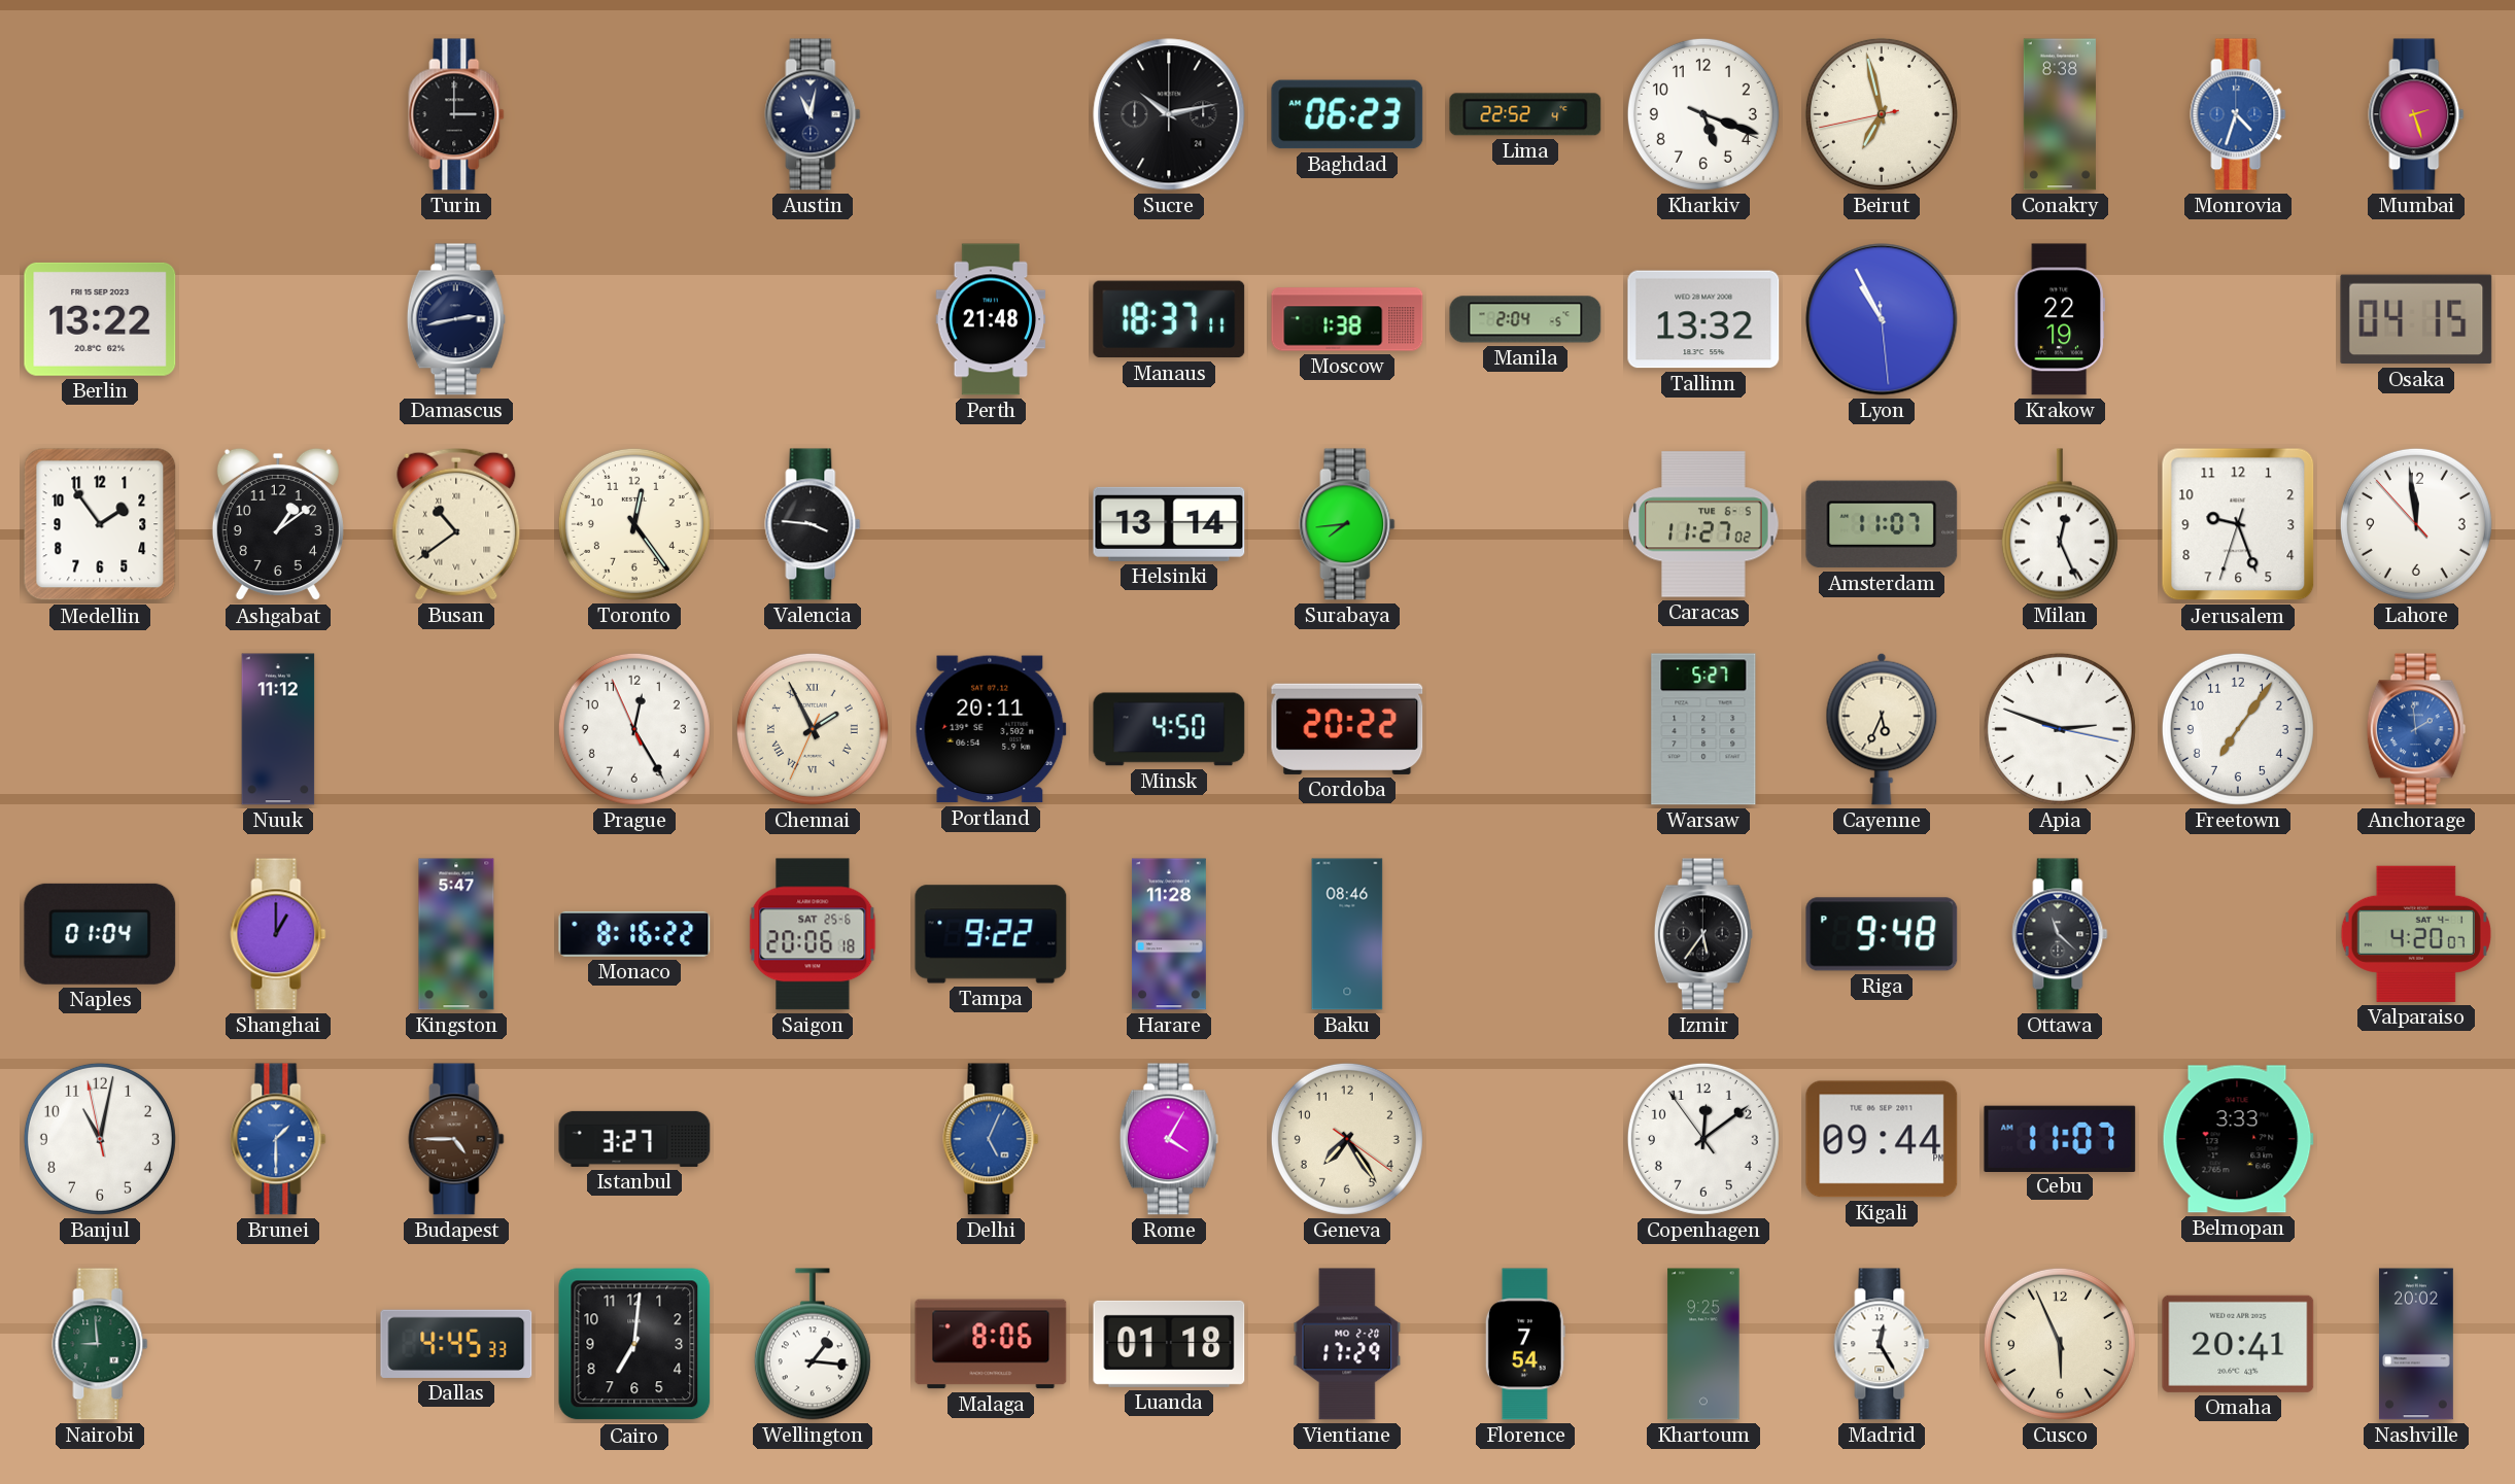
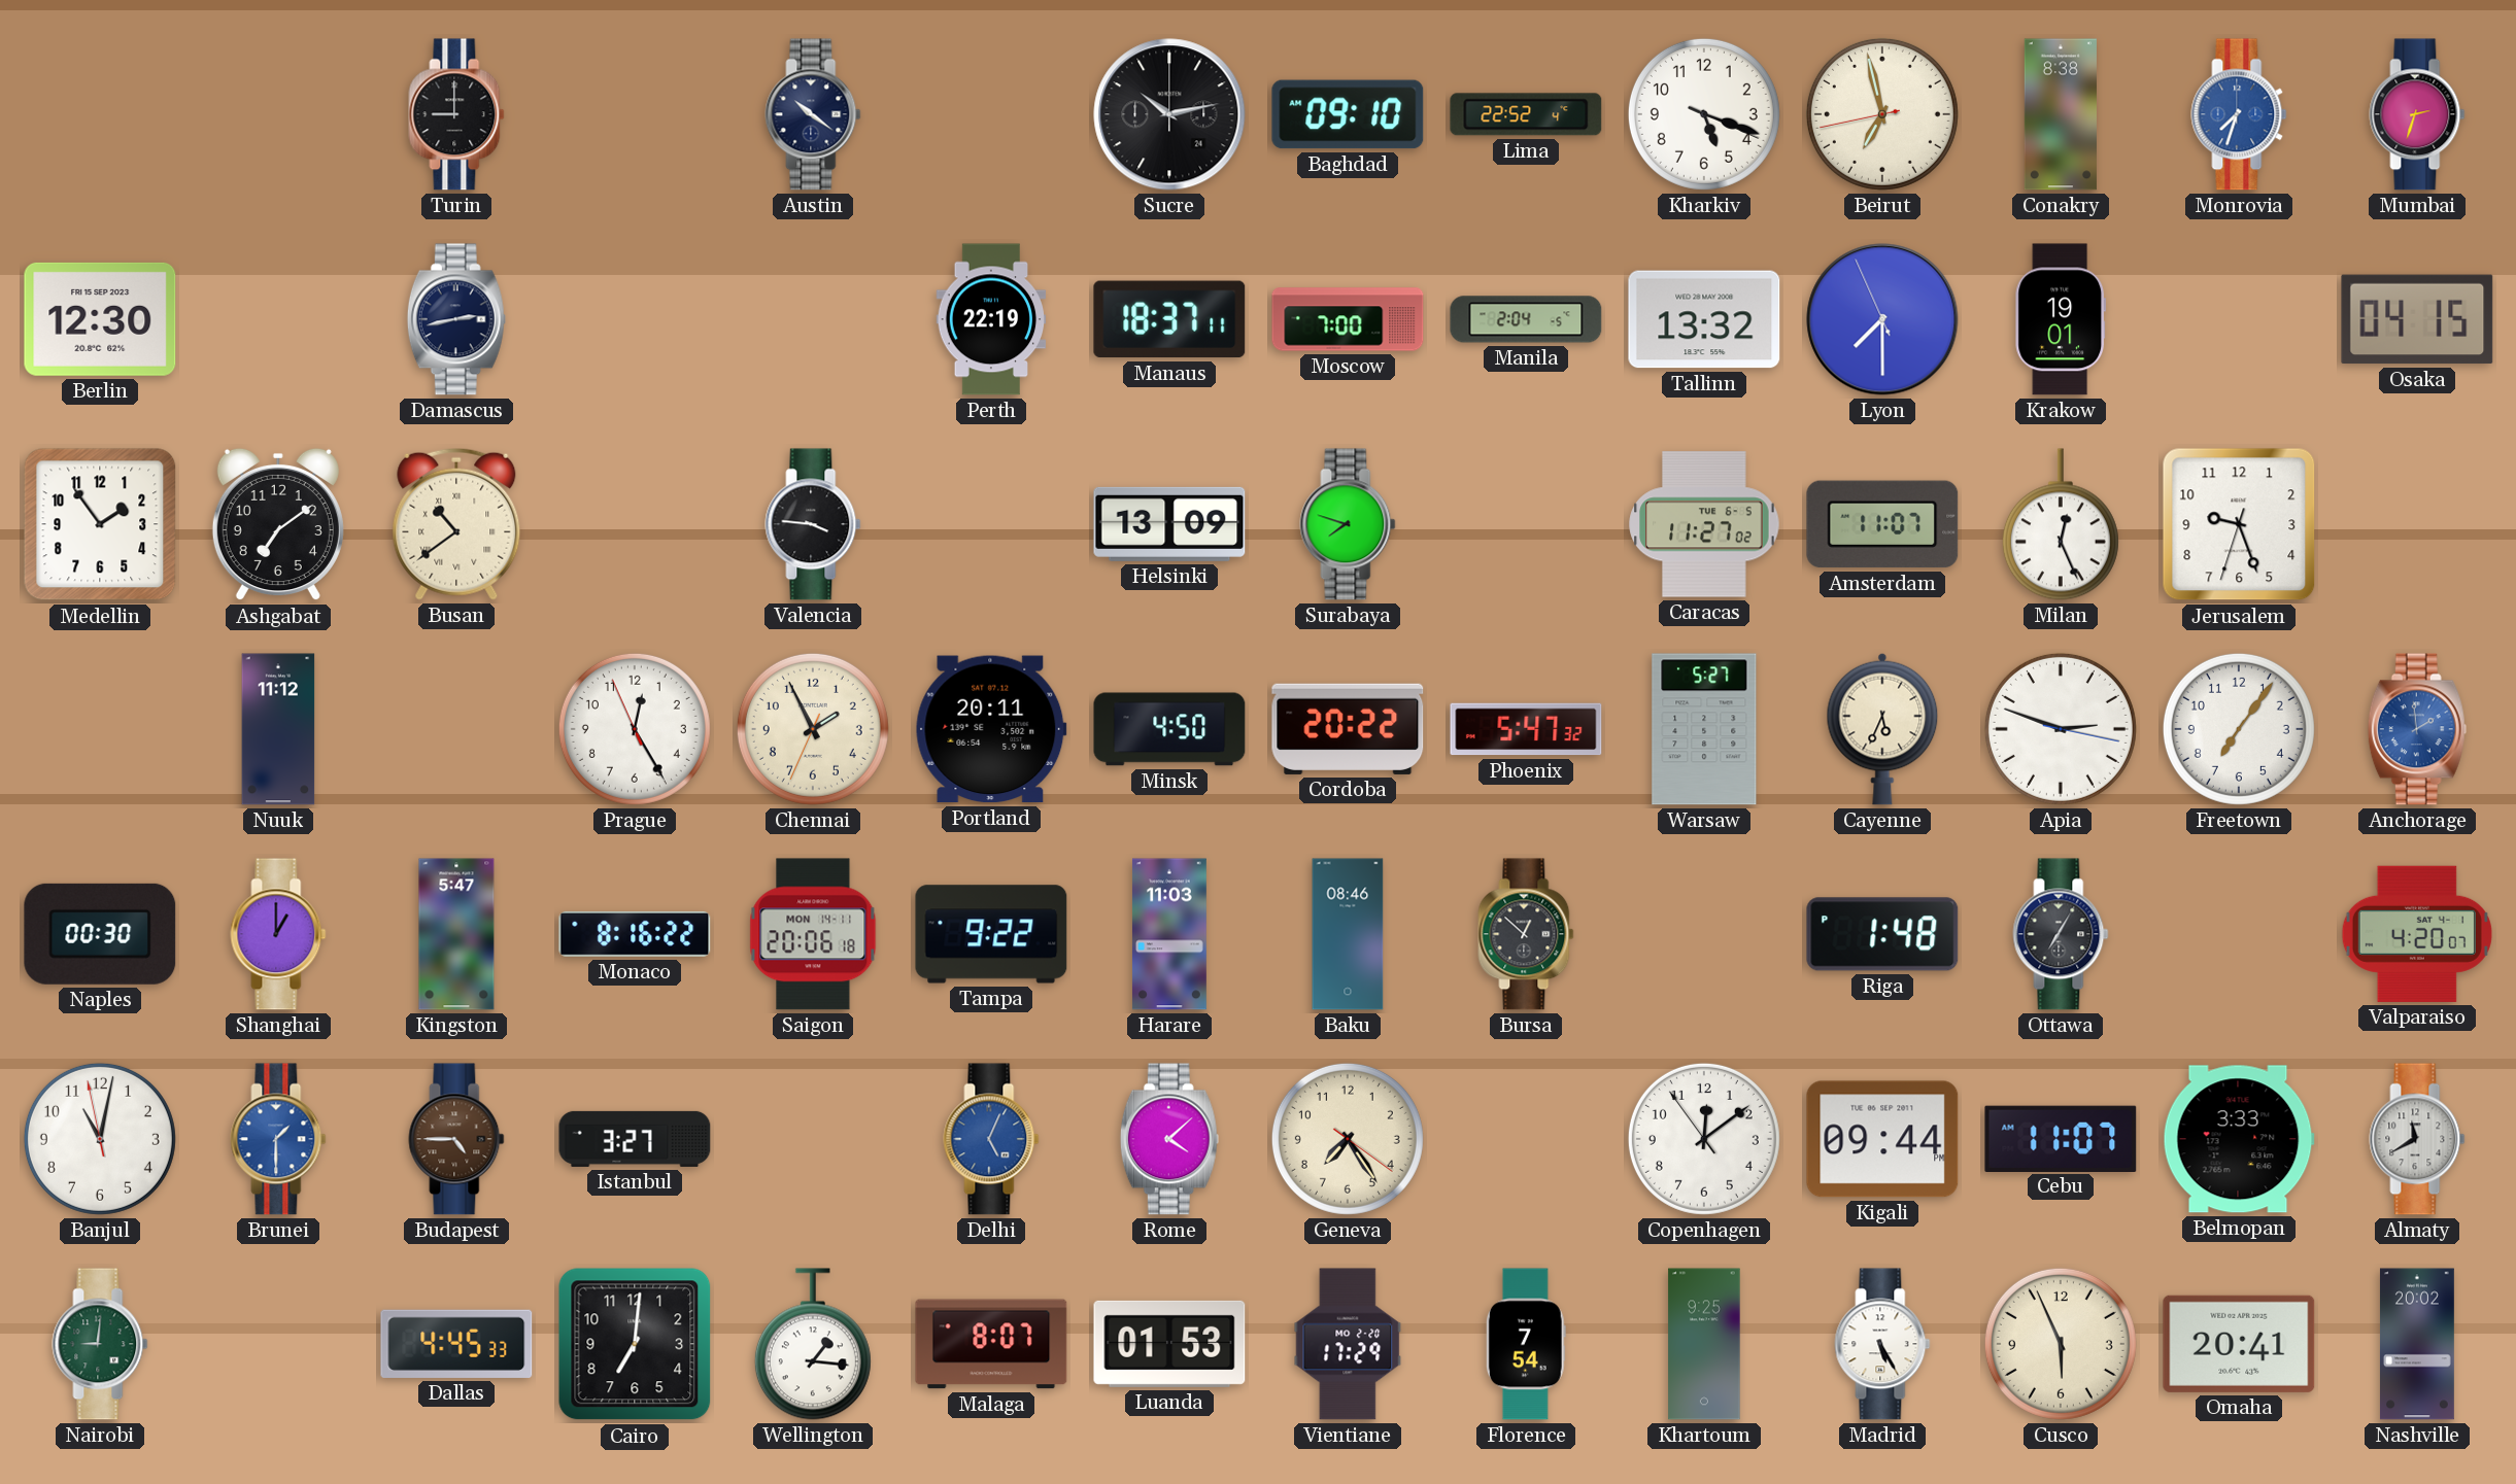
Turin: 3:00 -> 9:00
Austin: 11:02 -> 10:21
Baghdad: 06:23 -> 09:10
Monrovia: 4:33 -> 7:33
Mumbai: 2:27 -> 2:33
Berlin: 13:22 -> 12:30
Perth: 21:48 -> 22:19
Moscow: 1:38 -> 7:00
Lyon: 10:55 -> 7:29
Krakow: 22:19 -> 19:01
Ashgabat: 1:09 -> 7:09
Toronto: 12:24 -> none
Helsinki: 13:14 -> 13:09
Surabaya: 7:44 -> 7:48
Lahore: 11:58 -> none
Chennai numerals: Roman -> Arabic
Phoenix: none -> 5:47
Naples: 01:04 -> 00:30
Saigon date: SAT 25-6 -> MON 14-11
Harare: 11:28 -> 11:03
Bursa: none -> 12:52
Izmir: 5:36 -> none
Riga: 9:48 -> 1:48
Ottawa: 11:22 -> 7:05
Rome: 4:05 -> 4:08
Almaty: none -> 11:40
Nairobi: 8:59 -> 9:01
Malaga: 8:06 -> 8:07
Luanda: 01:18 -> 01:53
Madrid: 12:25 -> 5:25
